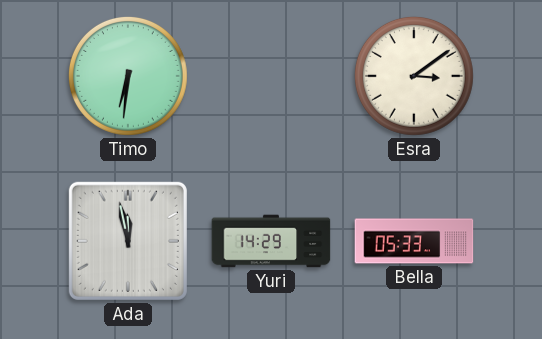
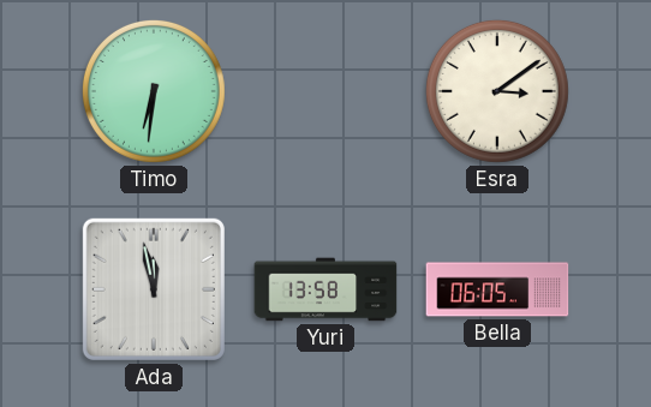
Yuri: 14:29 -> 13:58
Bella: 05:33 -> 06:05
